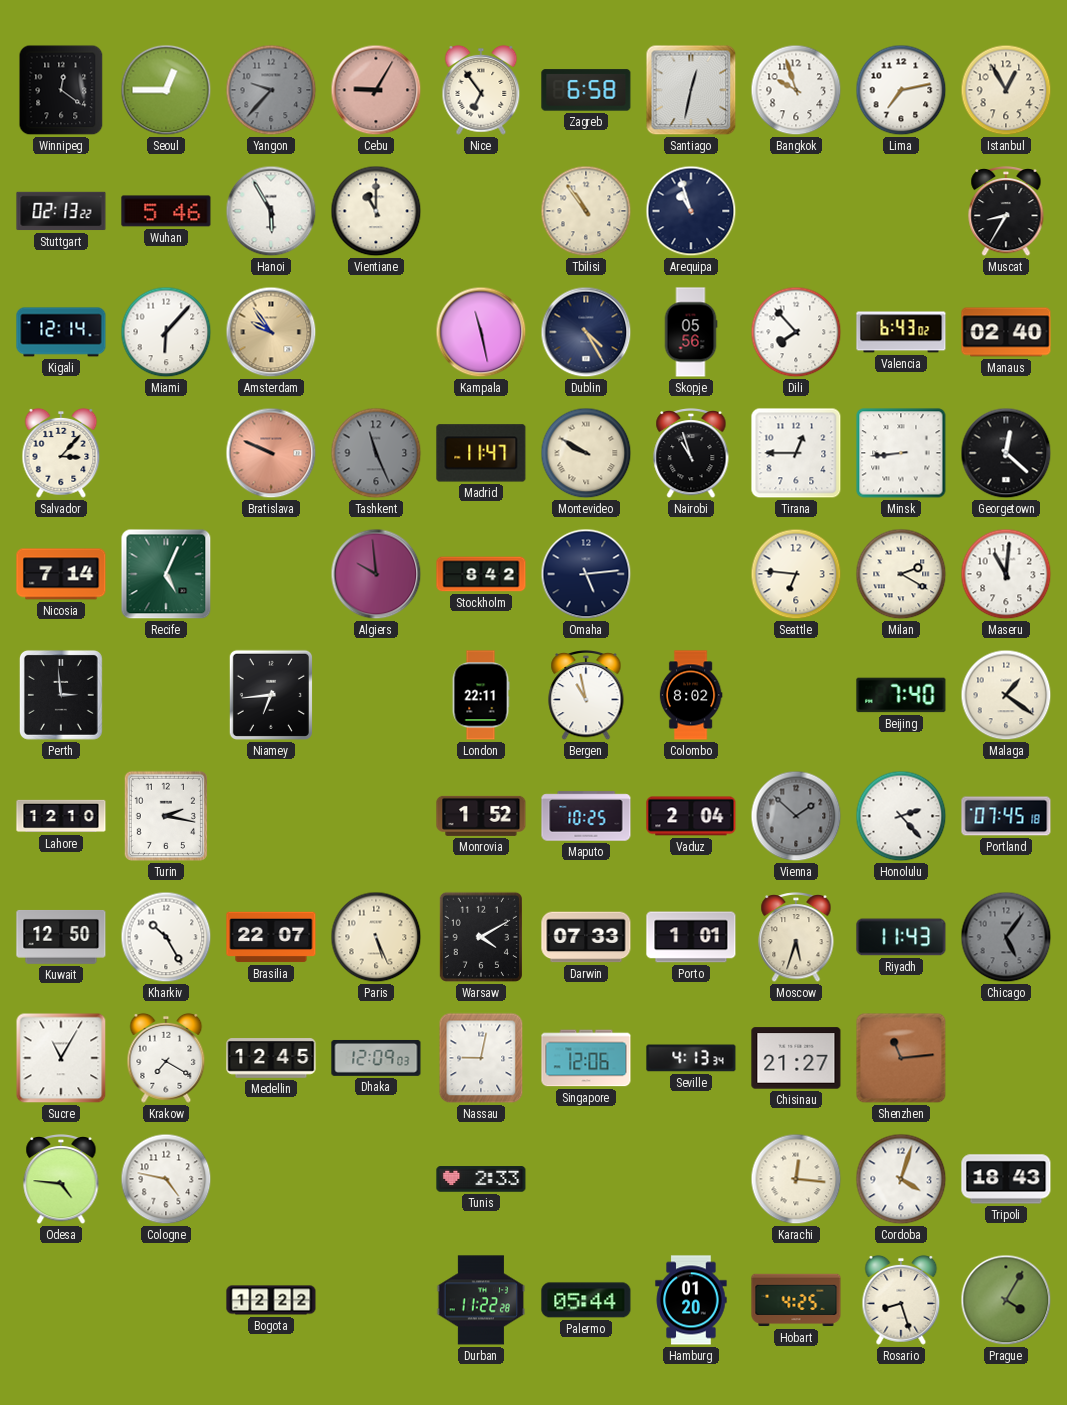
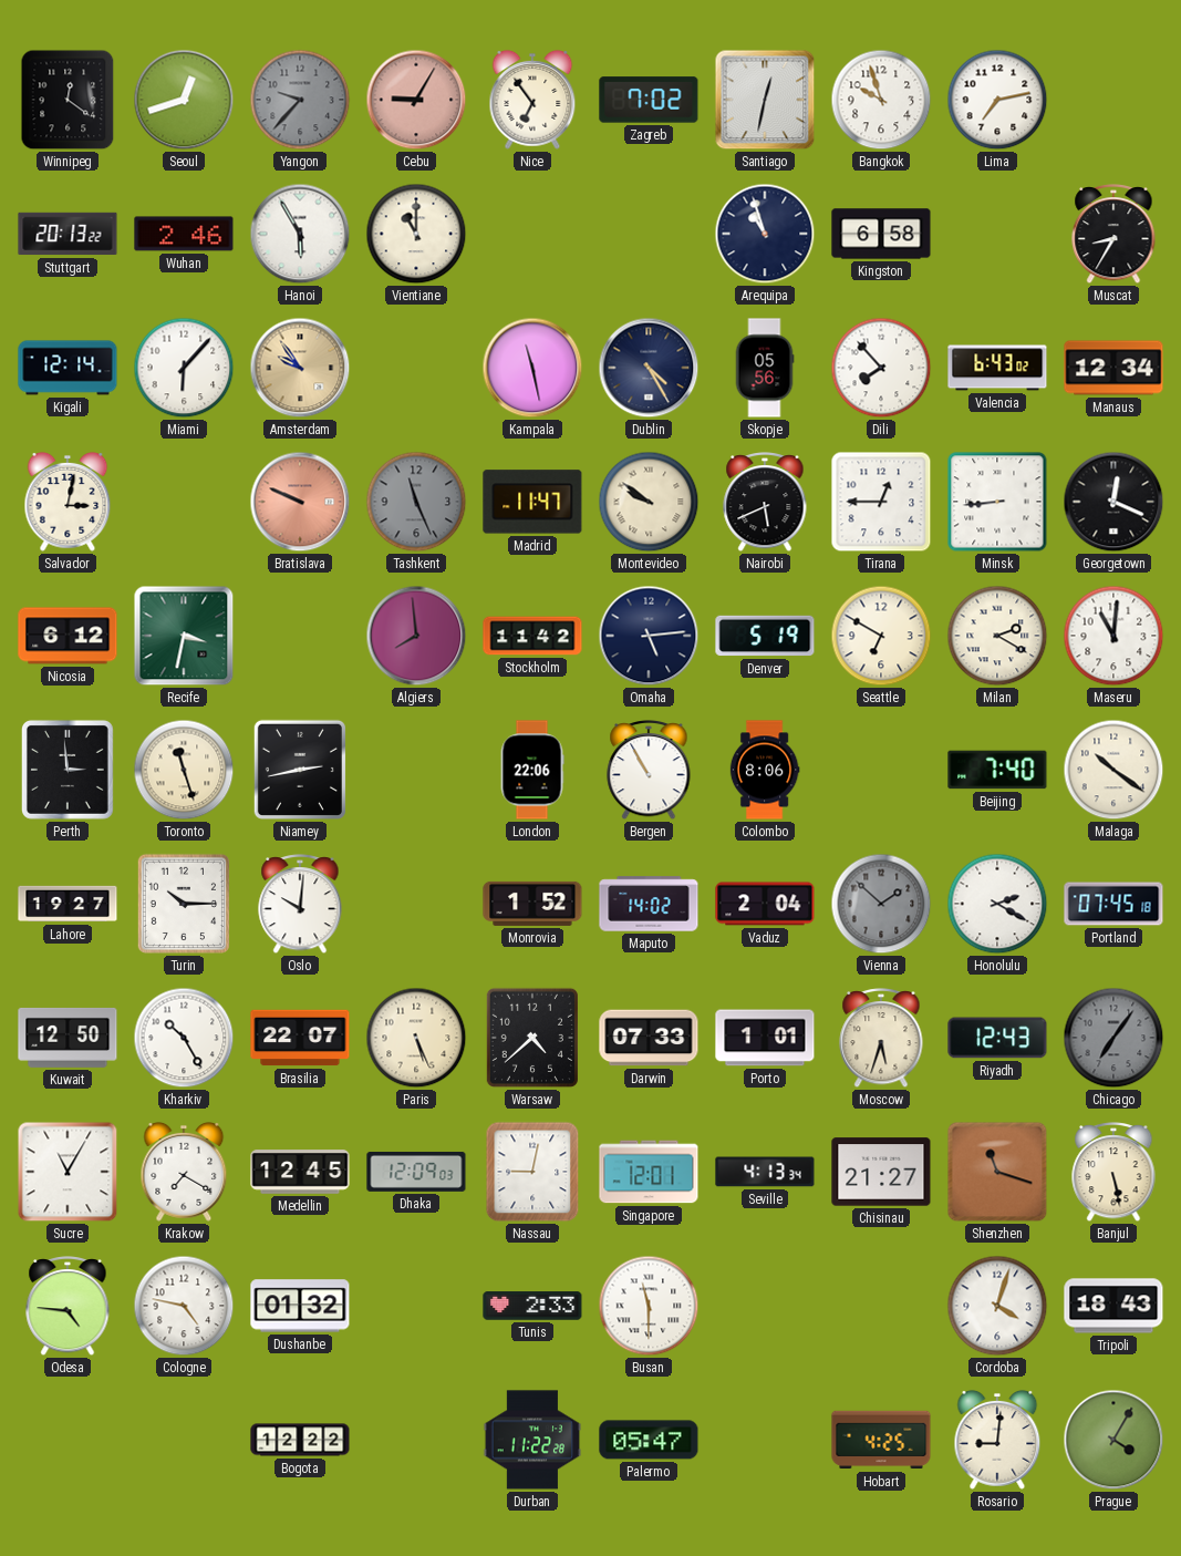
Seoul: 12:45 -> 12:42
Zagreb: 6:58 -> 7:02
Istanbul: 12:55 -> none
Stuttgart: 02:13 -> 20:13
Wuhan: 5:46 -> 2:46
Tbilisi: 10:54 -> none
Kingston: none -> 6:58
Manaus: 02:40 -> 12:34
Salvador: 3:07 -> 3:02
Montevideo: 9:50 -> 9:51
Nairobi: 10:57 -> 5:41
Georgetown: 12:22 -> 12:19
Nicosia: 7:14 -> 6:12
Recife: 5:04 -> 3:32
Algiers: 9:59 -> 7:59
Stockholm: 8:42 -> 11:42
Denver: none -> 5:19
Seattle: 6:46 -> 6:50
Toronto: none -> 11:27
Niamey: 6:44 -> 2:43
London: 22:11 -> 22:06
Bergen: 10:58 -> 10:55
Colombo: 8:02 -> 8:06
Malaga: 1:21 -> 10:21
Lahore: 12:10 -> 19:27
Turin: 2:17 -> 10:15
Oslo: none -> 10:01
Maputo: 10:25 -> 14:02
Honolulu: 2:23 -> 2:20
Warsaw: 4:10 -> 4:38
Riyadh: 11:43 -> 12:43
Chicago: 5:06 -> 7:06
Singapore: 12:06 -> 12:01
Shenzhen: 11:14 -> 11:18
Banjul: none -> 5:28
Dushanbe: none -> 01:32
Busan: none -> 11:30
Karachi: 12:16 -> none
Palermo: 05:44 -> 05:47
Hamburg: 01:20 -> none
Rosario: 8:27 -> 9:01
